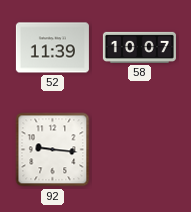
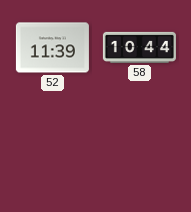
58: 10:07 -> 10:44
92: 9:16 -> none
